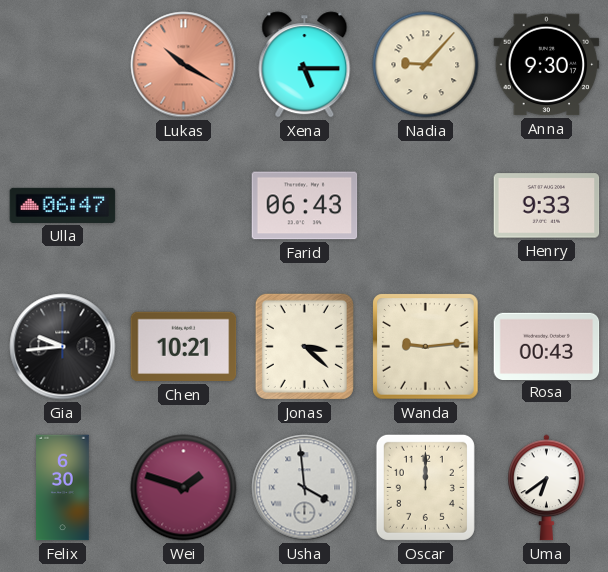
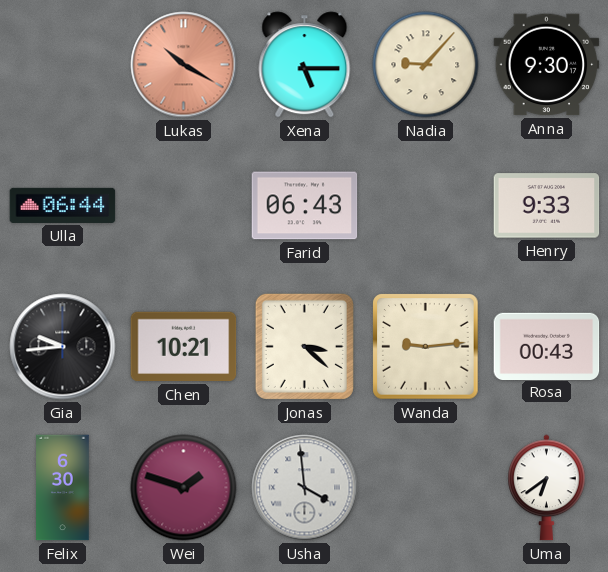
Ulla: 06:47 -> 06:44
Oscar: 12:00 -> none
